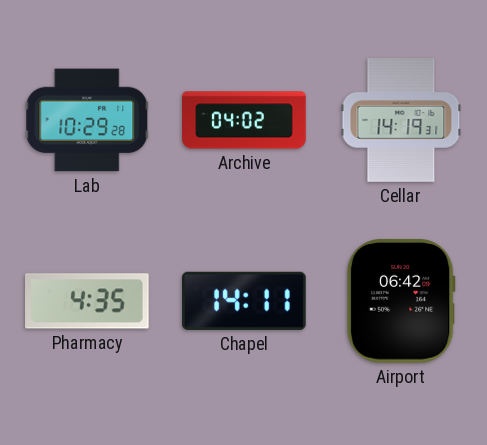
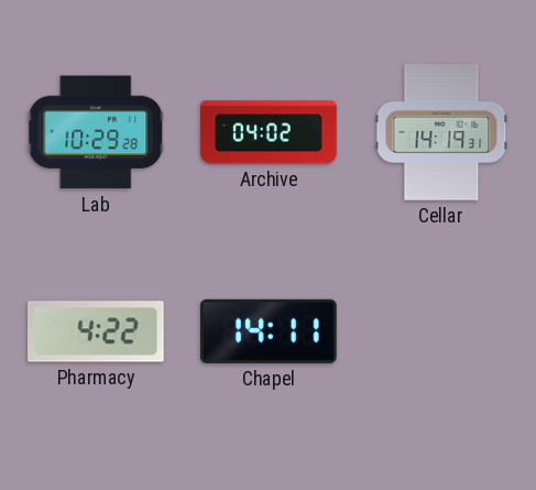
Pharmacy: 4:35 -> 4:22
Airport: 06:42 -> none
